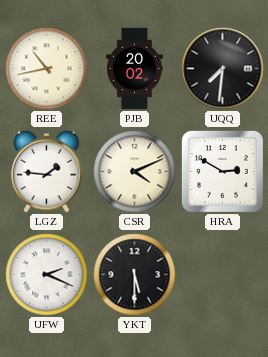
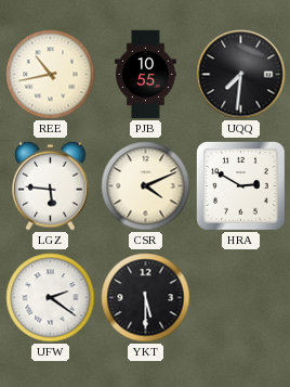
PJB: 20:02 -> 10:55
LGZ: 1:46 -> 5:46
UFW: 2:19 -> 2:21
